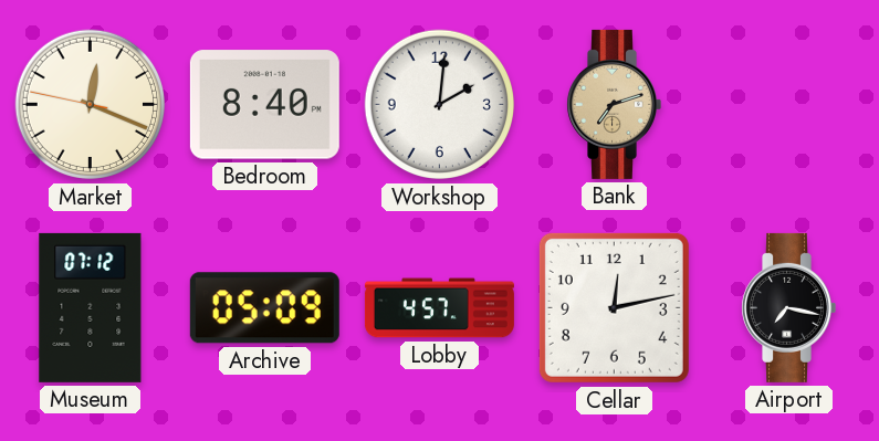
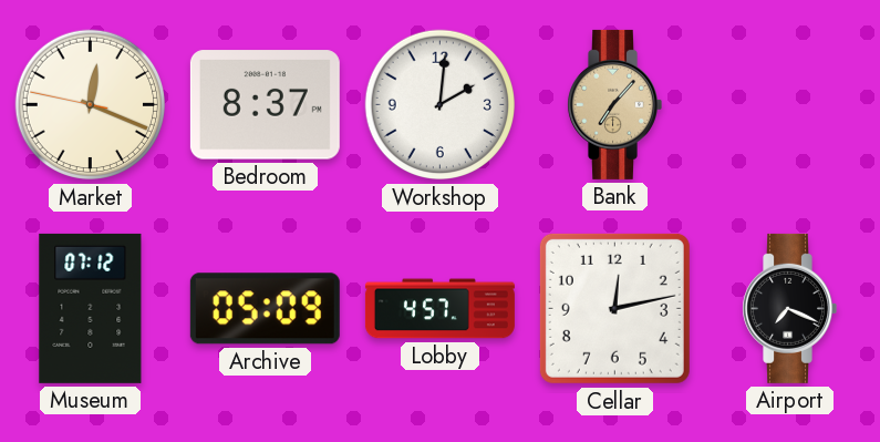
Bedroom: 8:40 -> 8:37
Bank: 7:12 -> 7:07
Airport: 7:17 -> 7:19
